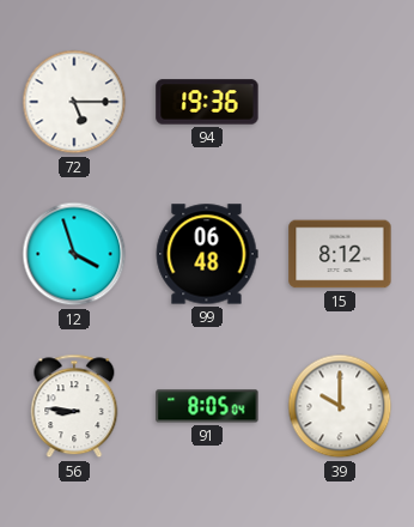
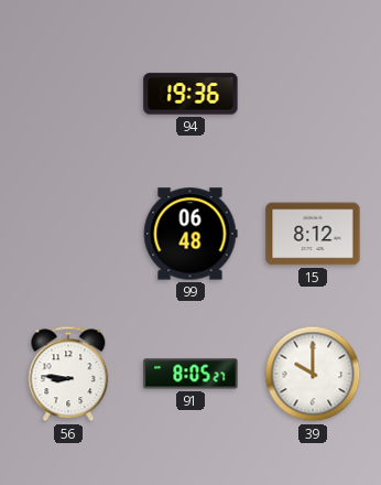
72: 5:15 -> none
12: 3:57 -> none
91: 8:05:04 -> 8:05:27
